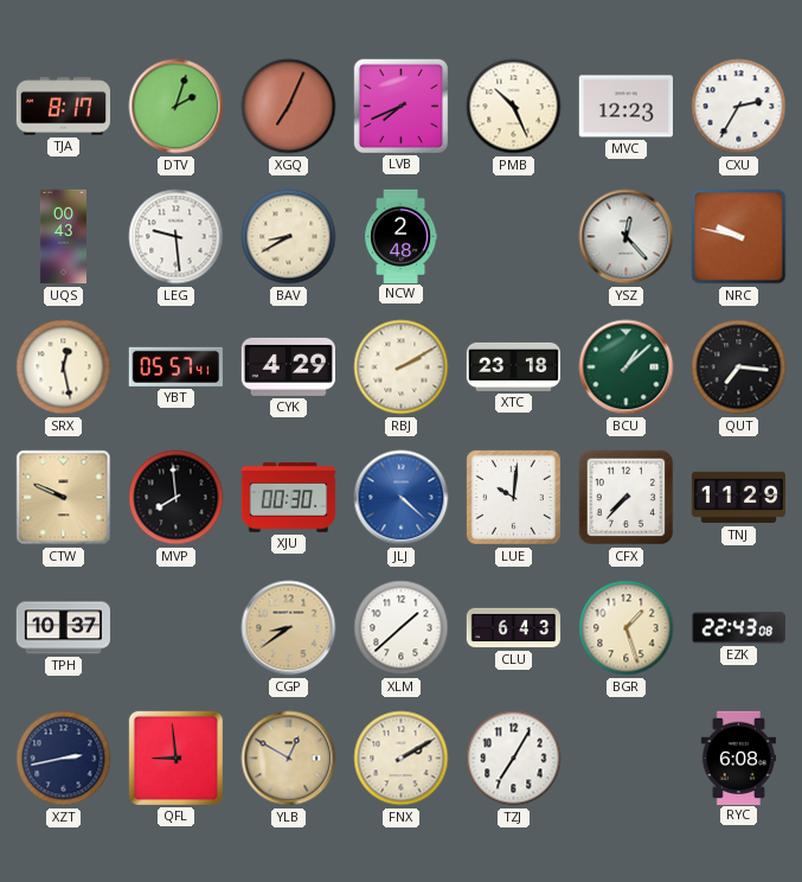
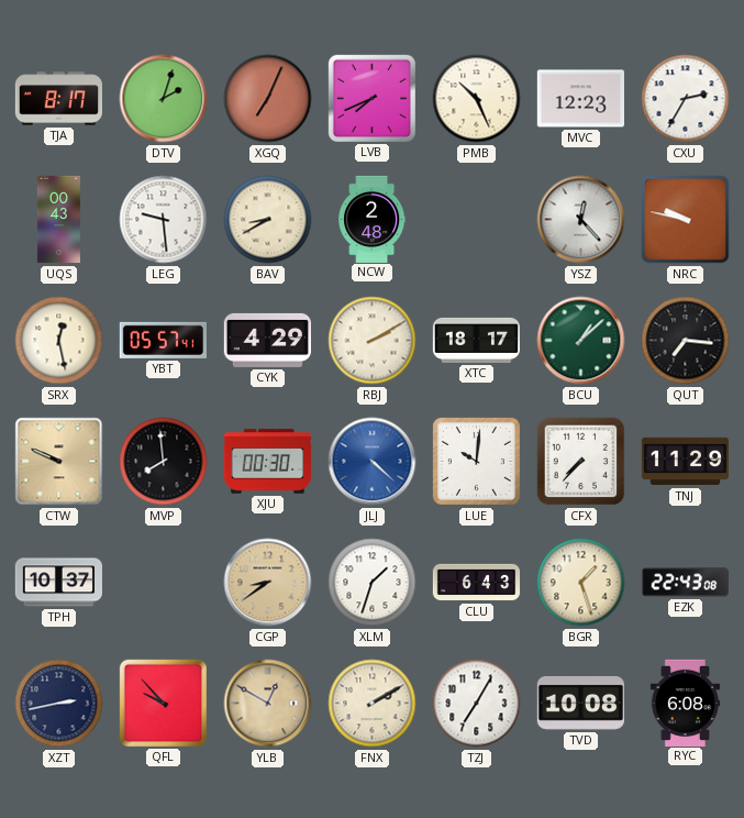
XTC: 23:18 -> 18:17
XLM: 1:38 -> 1:33
QFL: 8:59 -> 9:53
TVD: none -> 10:08
